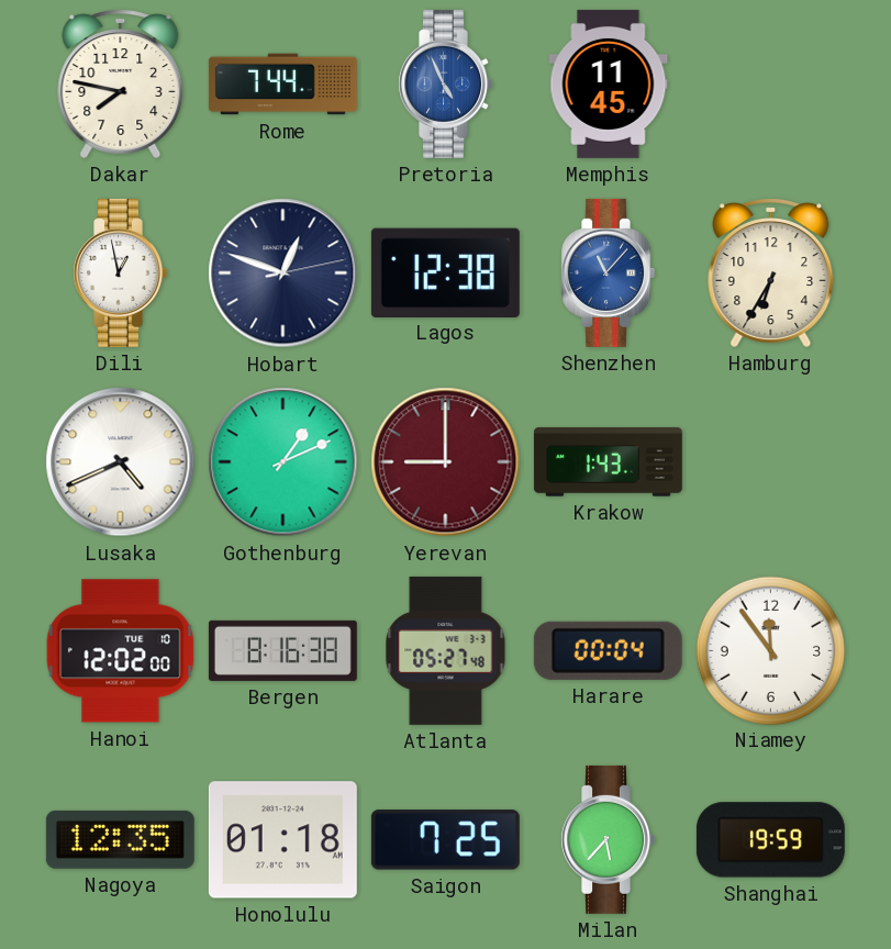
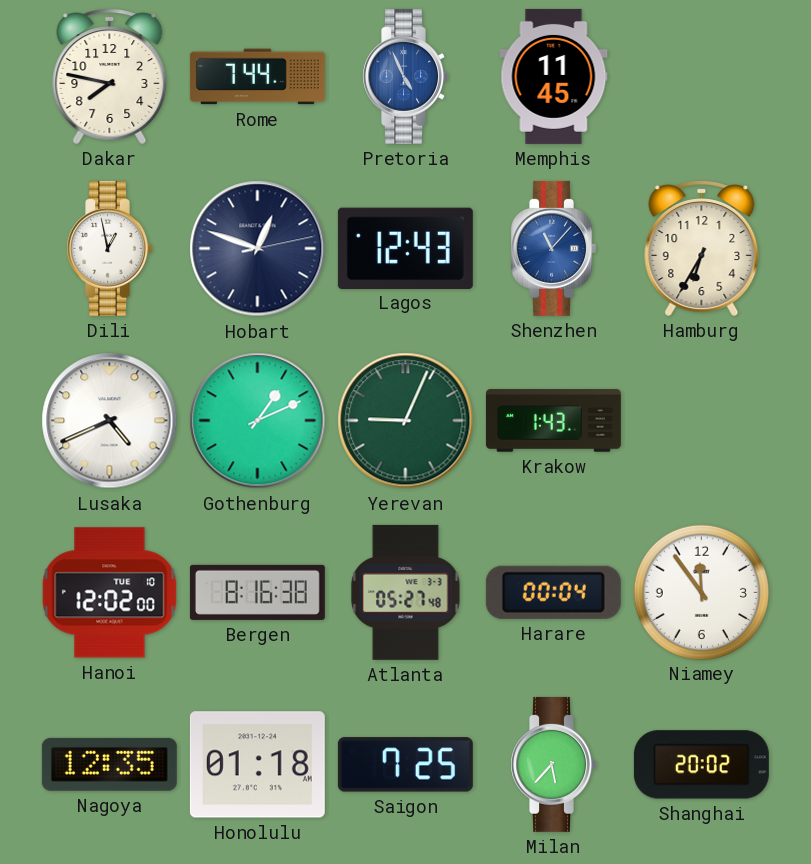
Lagos: 12:38 -> 12:43
Yerevan: 9:00 -> 9:04
Yerevan dial: burgundy -> green
Shanghai: 19:59 -> 20:02
